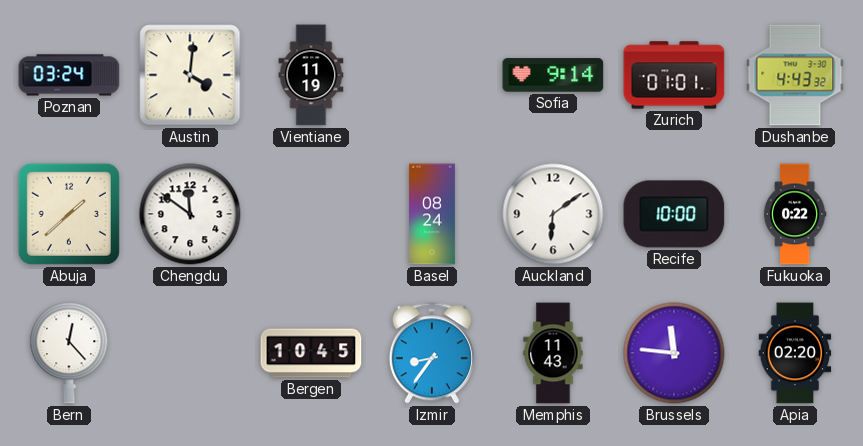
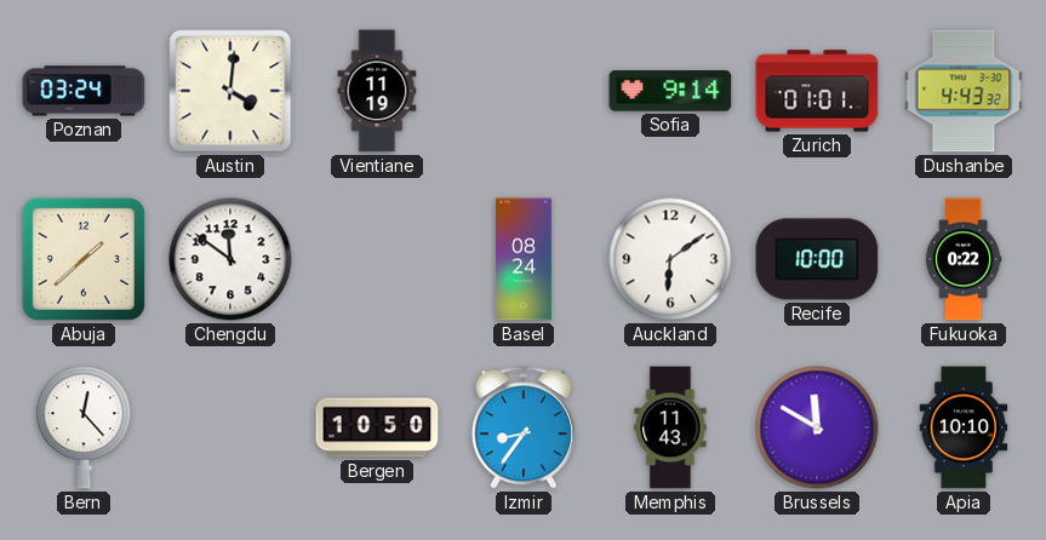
Bergen: 10:45 -> 10:50
Brussels: 11:46 -> 11:50
Apia: 02:20 -> 10:10
